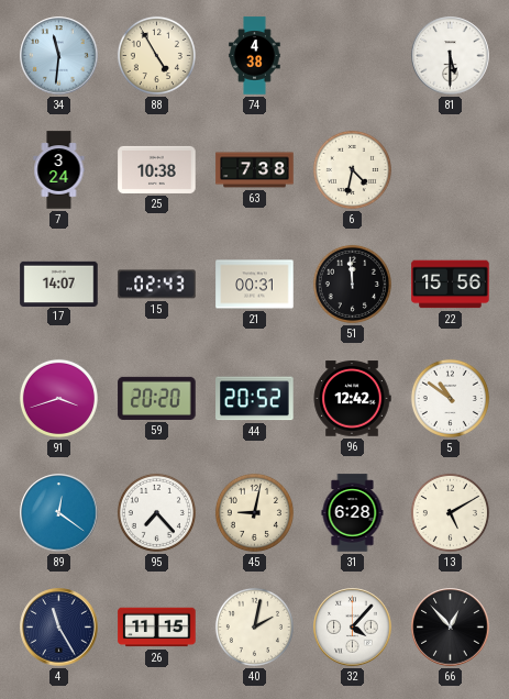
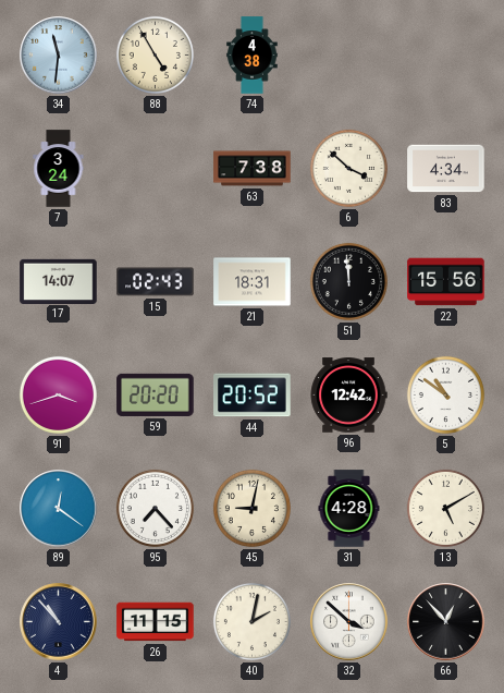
81: 5:30 -> none
25: 10:38 -> none
6: 4:32 -> 3:52
83: none -> 4:34
21: 00:31 -> 18:31
31: 6:28 -> 4:28
4: 11:25 -> 10:53
32: 4:07 -> 3:52
